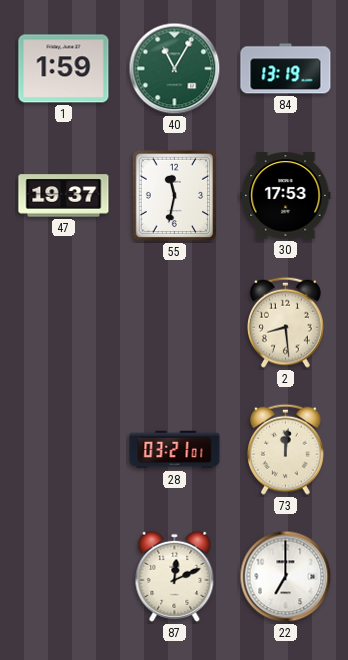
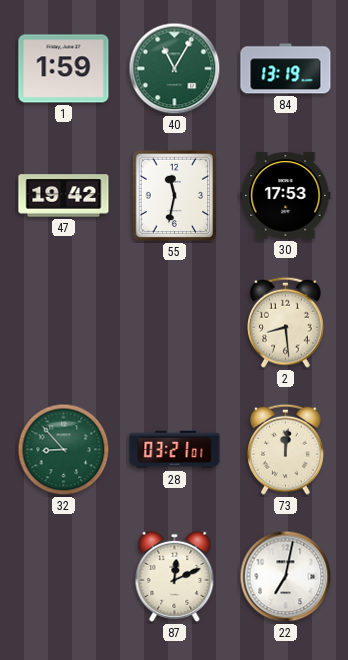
47: 19:37 -> 19:42
32: none -> 8:53
22: 7:00 -> 7:02
